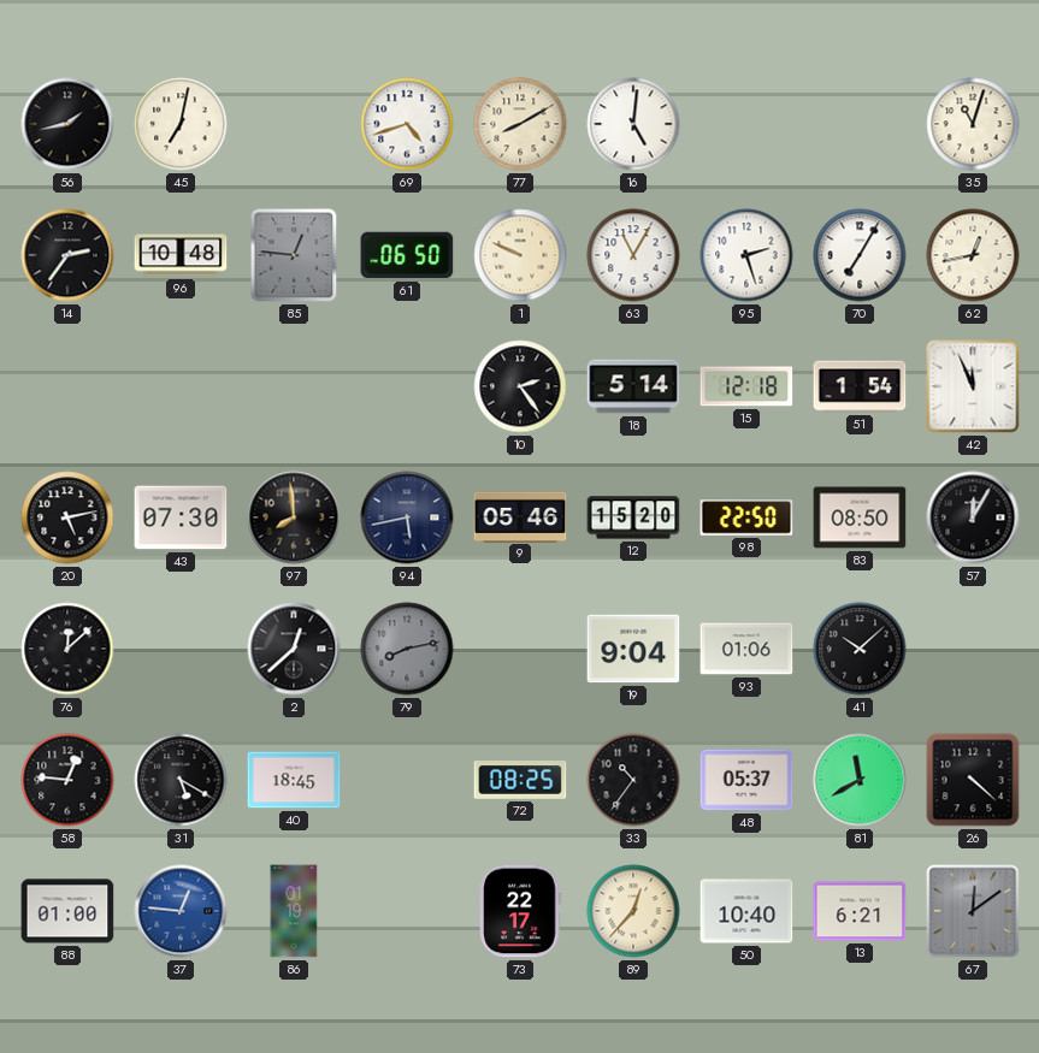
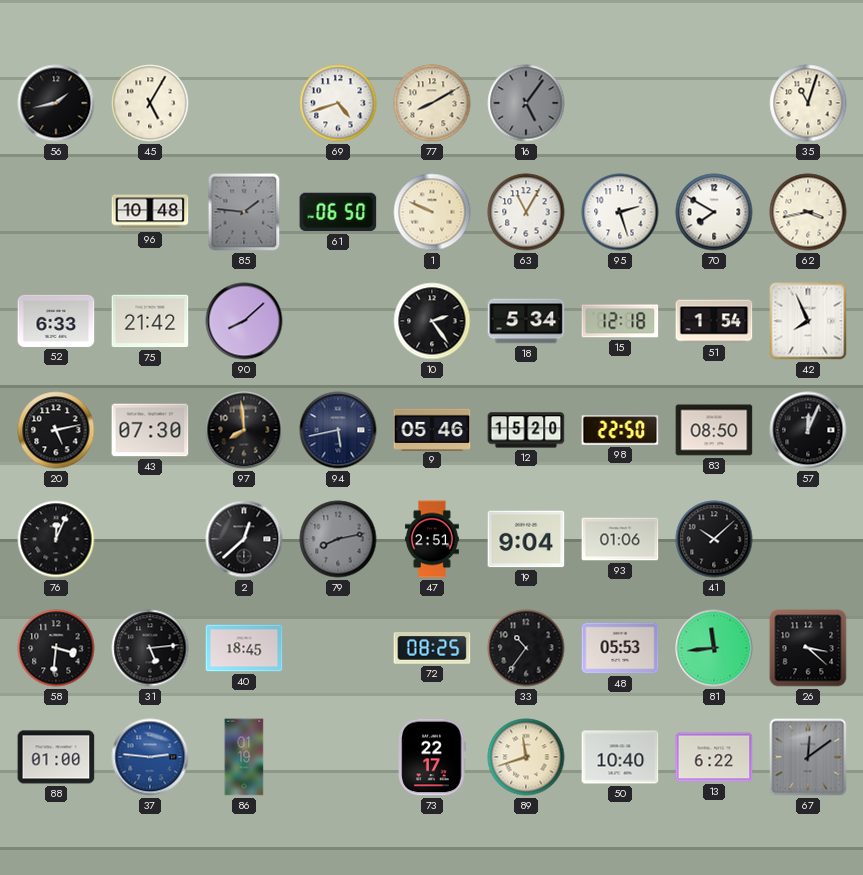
45: 7:02 -> 5:05
16: 5:01 -> 5:06
16 dial: white -> grey
14: 2:36 -> none
85: 12:46 -> 1:46
70: 7:05 -> 7:50
62: 12:43 -> 3:43
52: none -> 6:33
75: none -> 21:42
90: none -> 8:08
18: 5:14 -> 5:34
42: 11:56 -> 7:56
57: 12:05 -> 12:04
76: 12:08 -> 12:04
47: none -> 2:51
58: 12:46 -> 3:31
31: 5:20 -> 5:14
48: 05:37 -> 05:53
81: 11:40 -> 11:44
26: 4:22 -> 3:22
37: 12:46 -> 2:46
89: 12:37 -> 11:42
13: 6:21 -> 6:22
